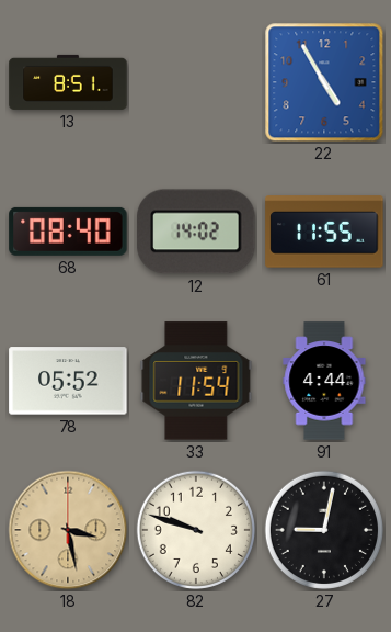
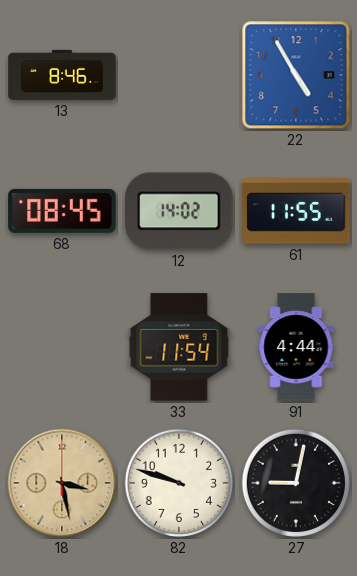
13: 8:51 -> 8:46
68: 08:40 -> 08:45
78: 05:52 -> none
